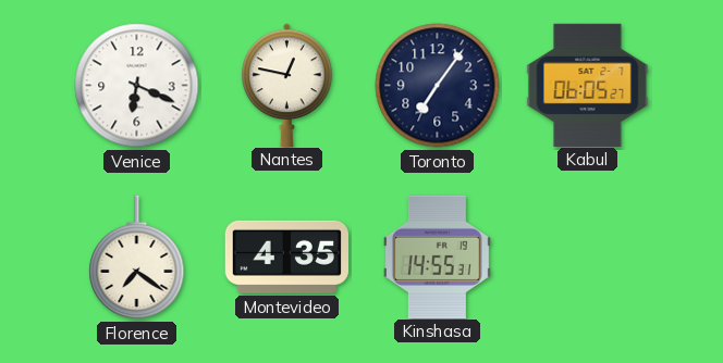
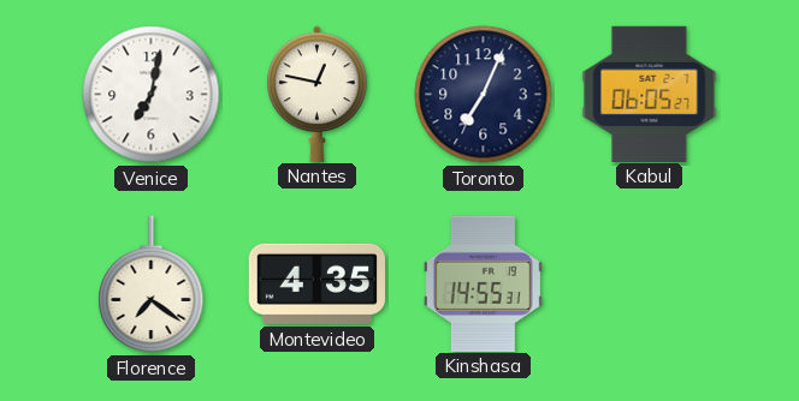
Venice: 6:19 -> 7:02
Toronto: 7:06 -> 7:04
